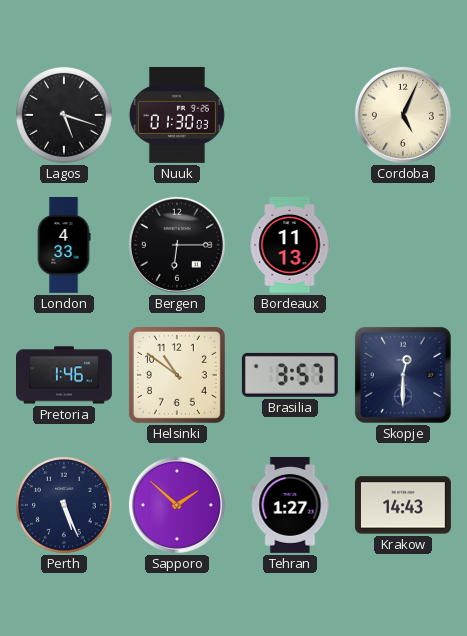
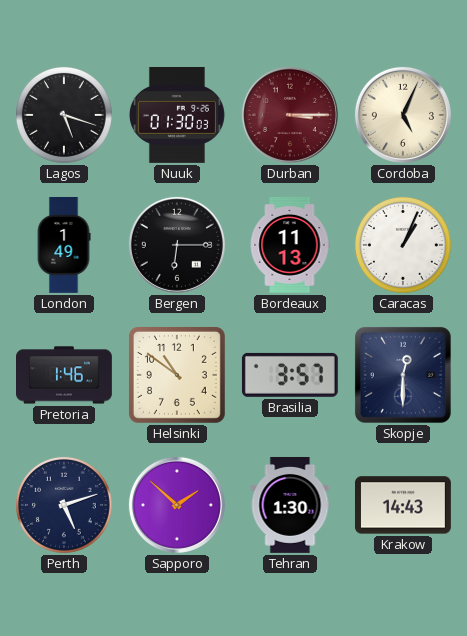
Durban: none -> 3:15
London: 4:33 -> 1:49
Caracas: none -> 1:04
Perth: 5:26 -> 5:12
Tehran: 1:27 -> 1:30
